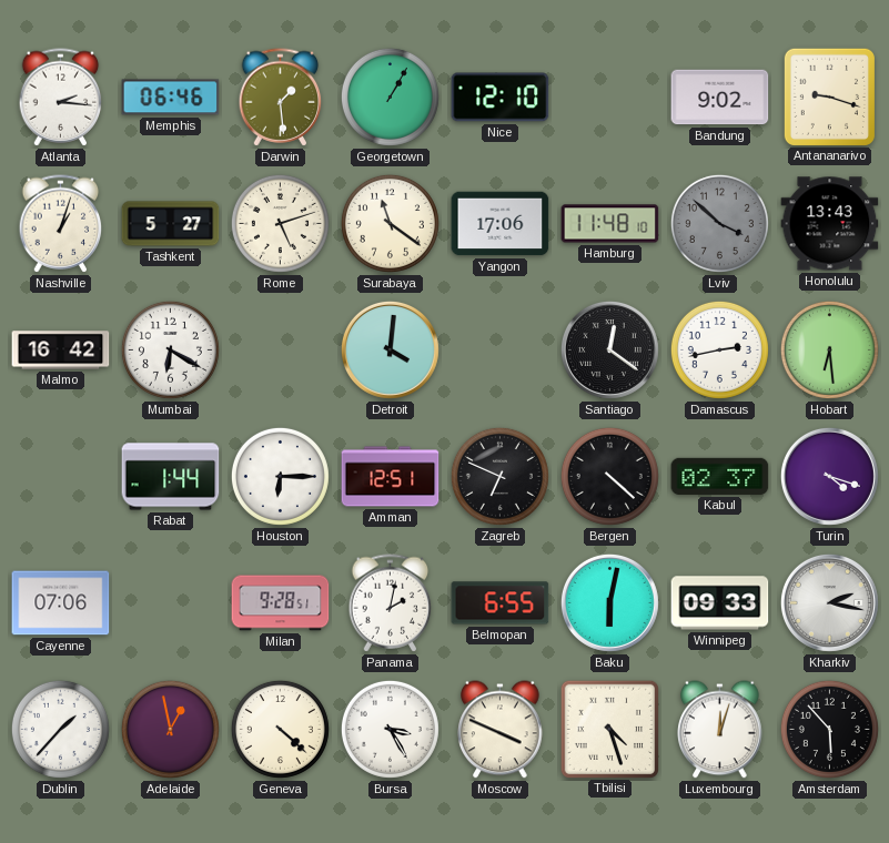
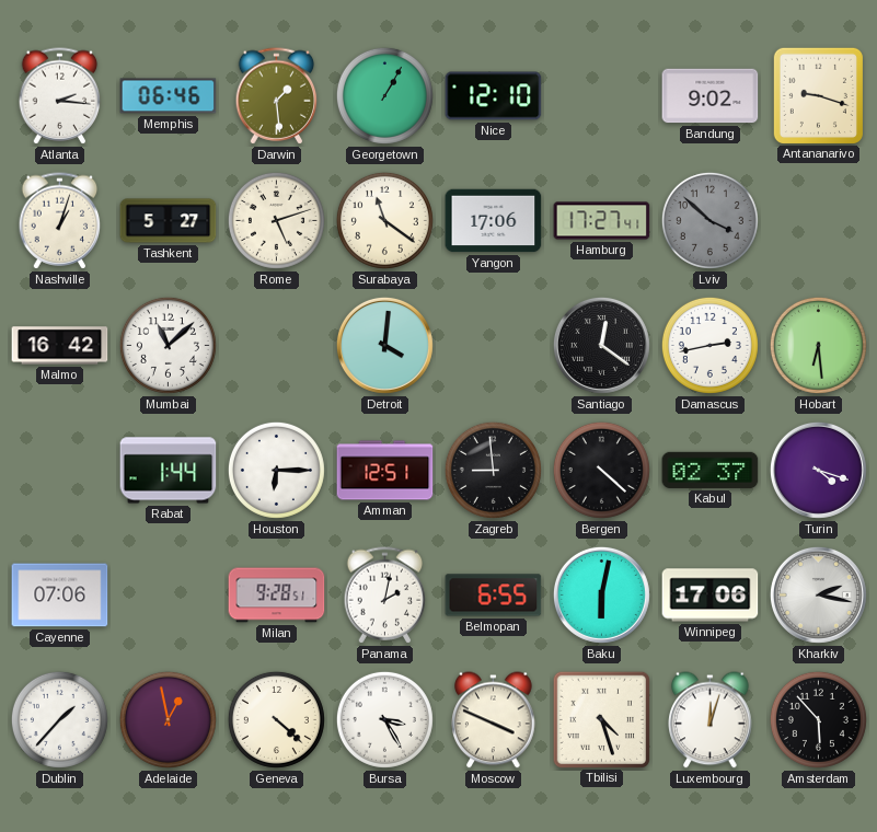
Hamburg: 11:48 -> 17:27
Honolulu: 13:43 -> none
Mumbai: 6:20 -> 11:08
Zagreb: 6:49 -> 8:59
Winnipeg: 09:33 -> 17:06
